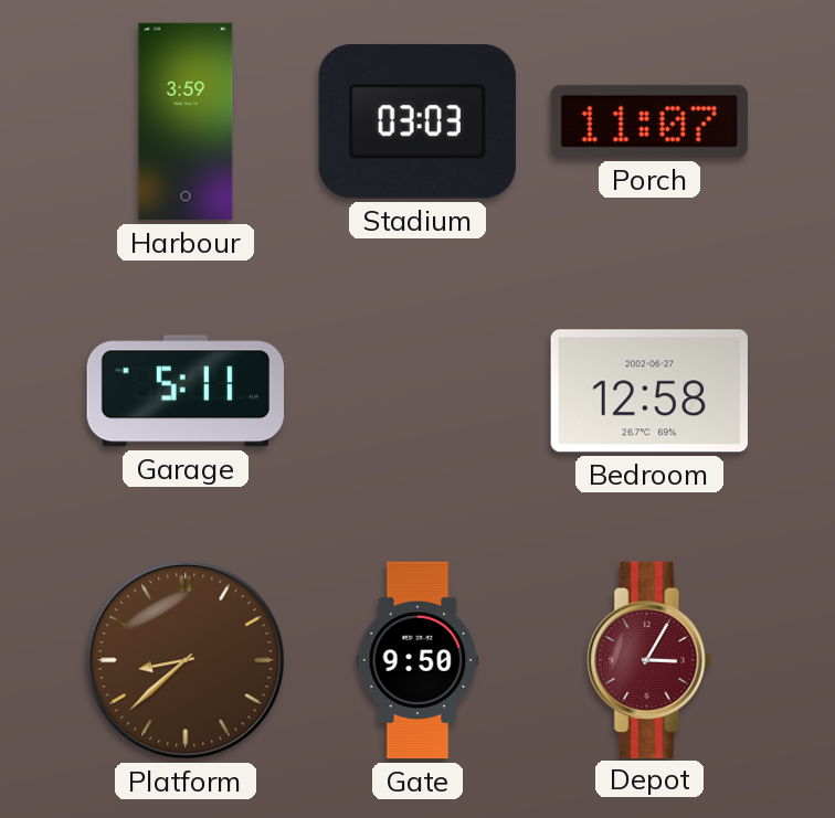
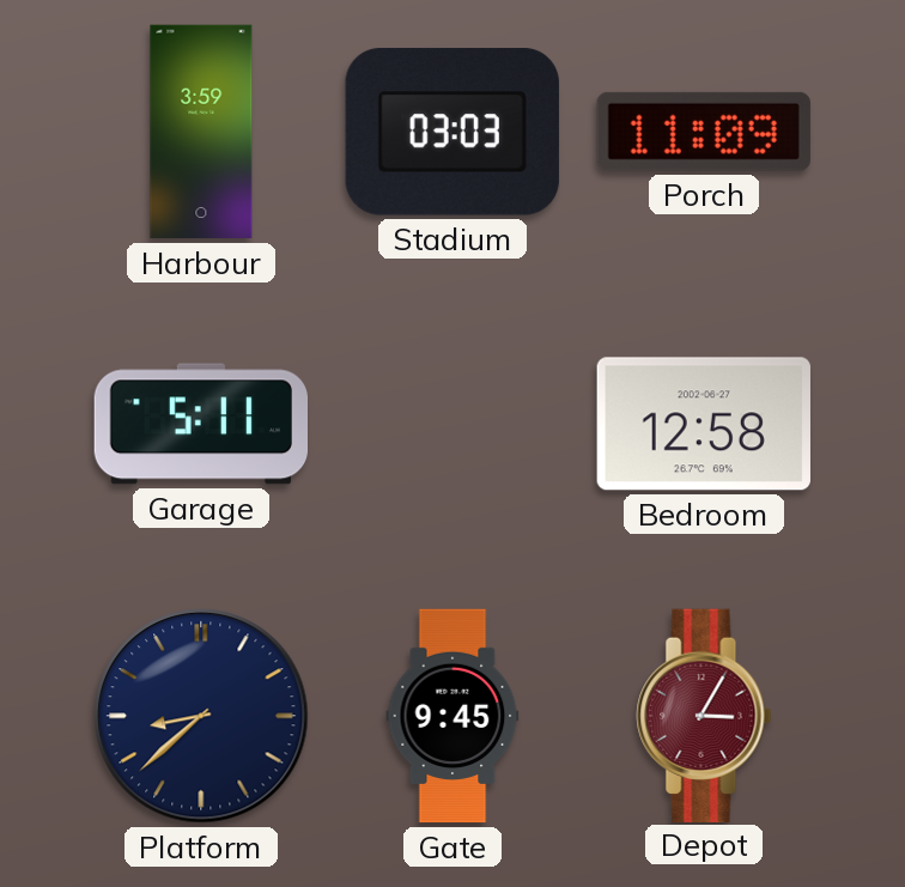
Porch: 11:07 -> 11:09
Platform dial: brown -> navy
Gate: 9:50 -> 9:45
